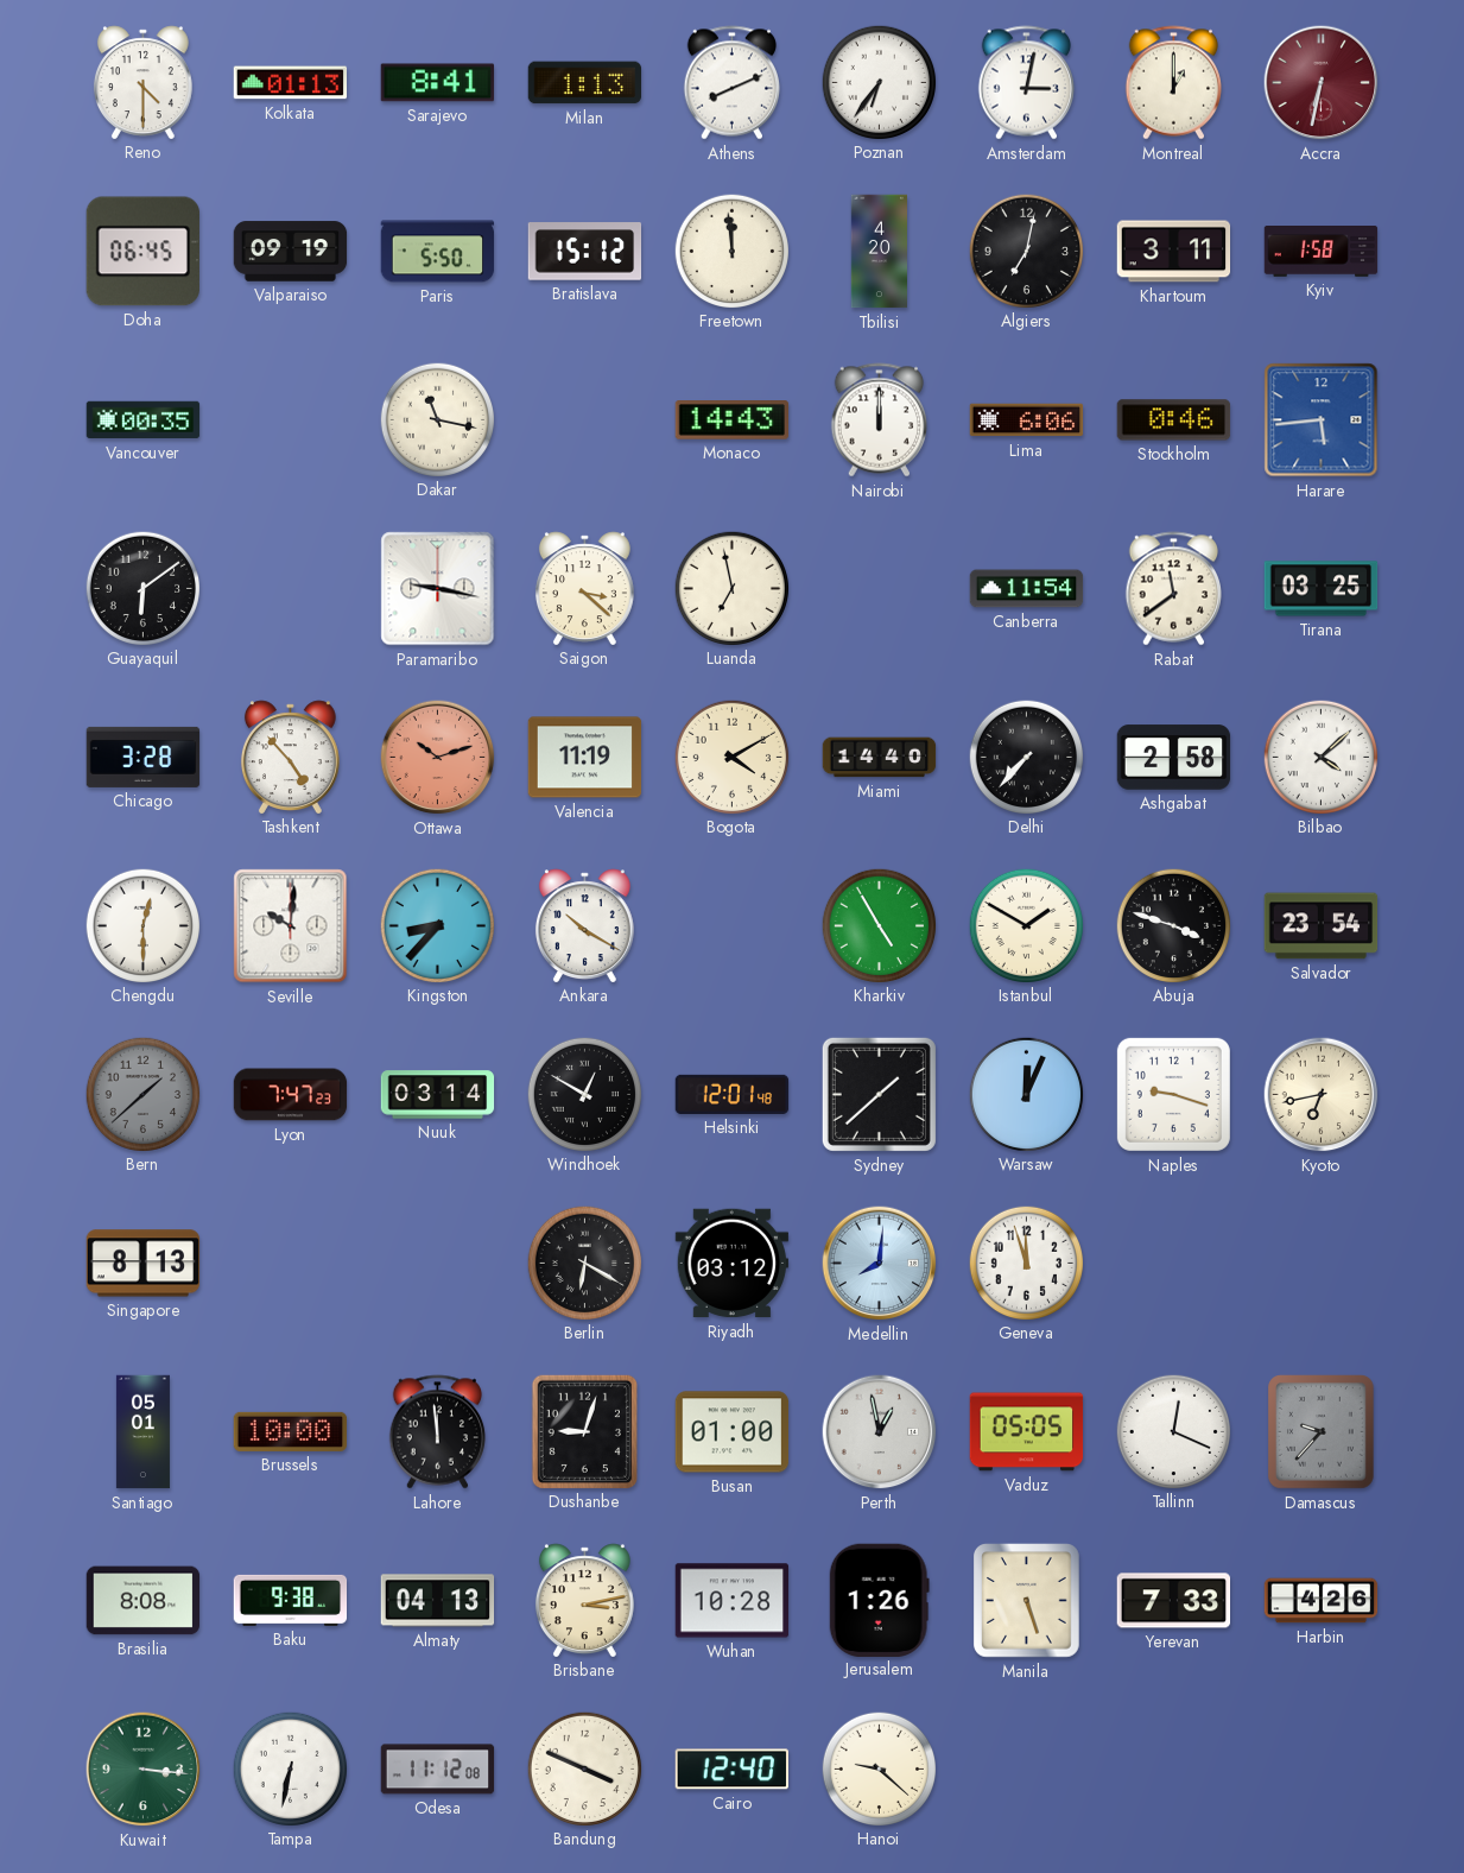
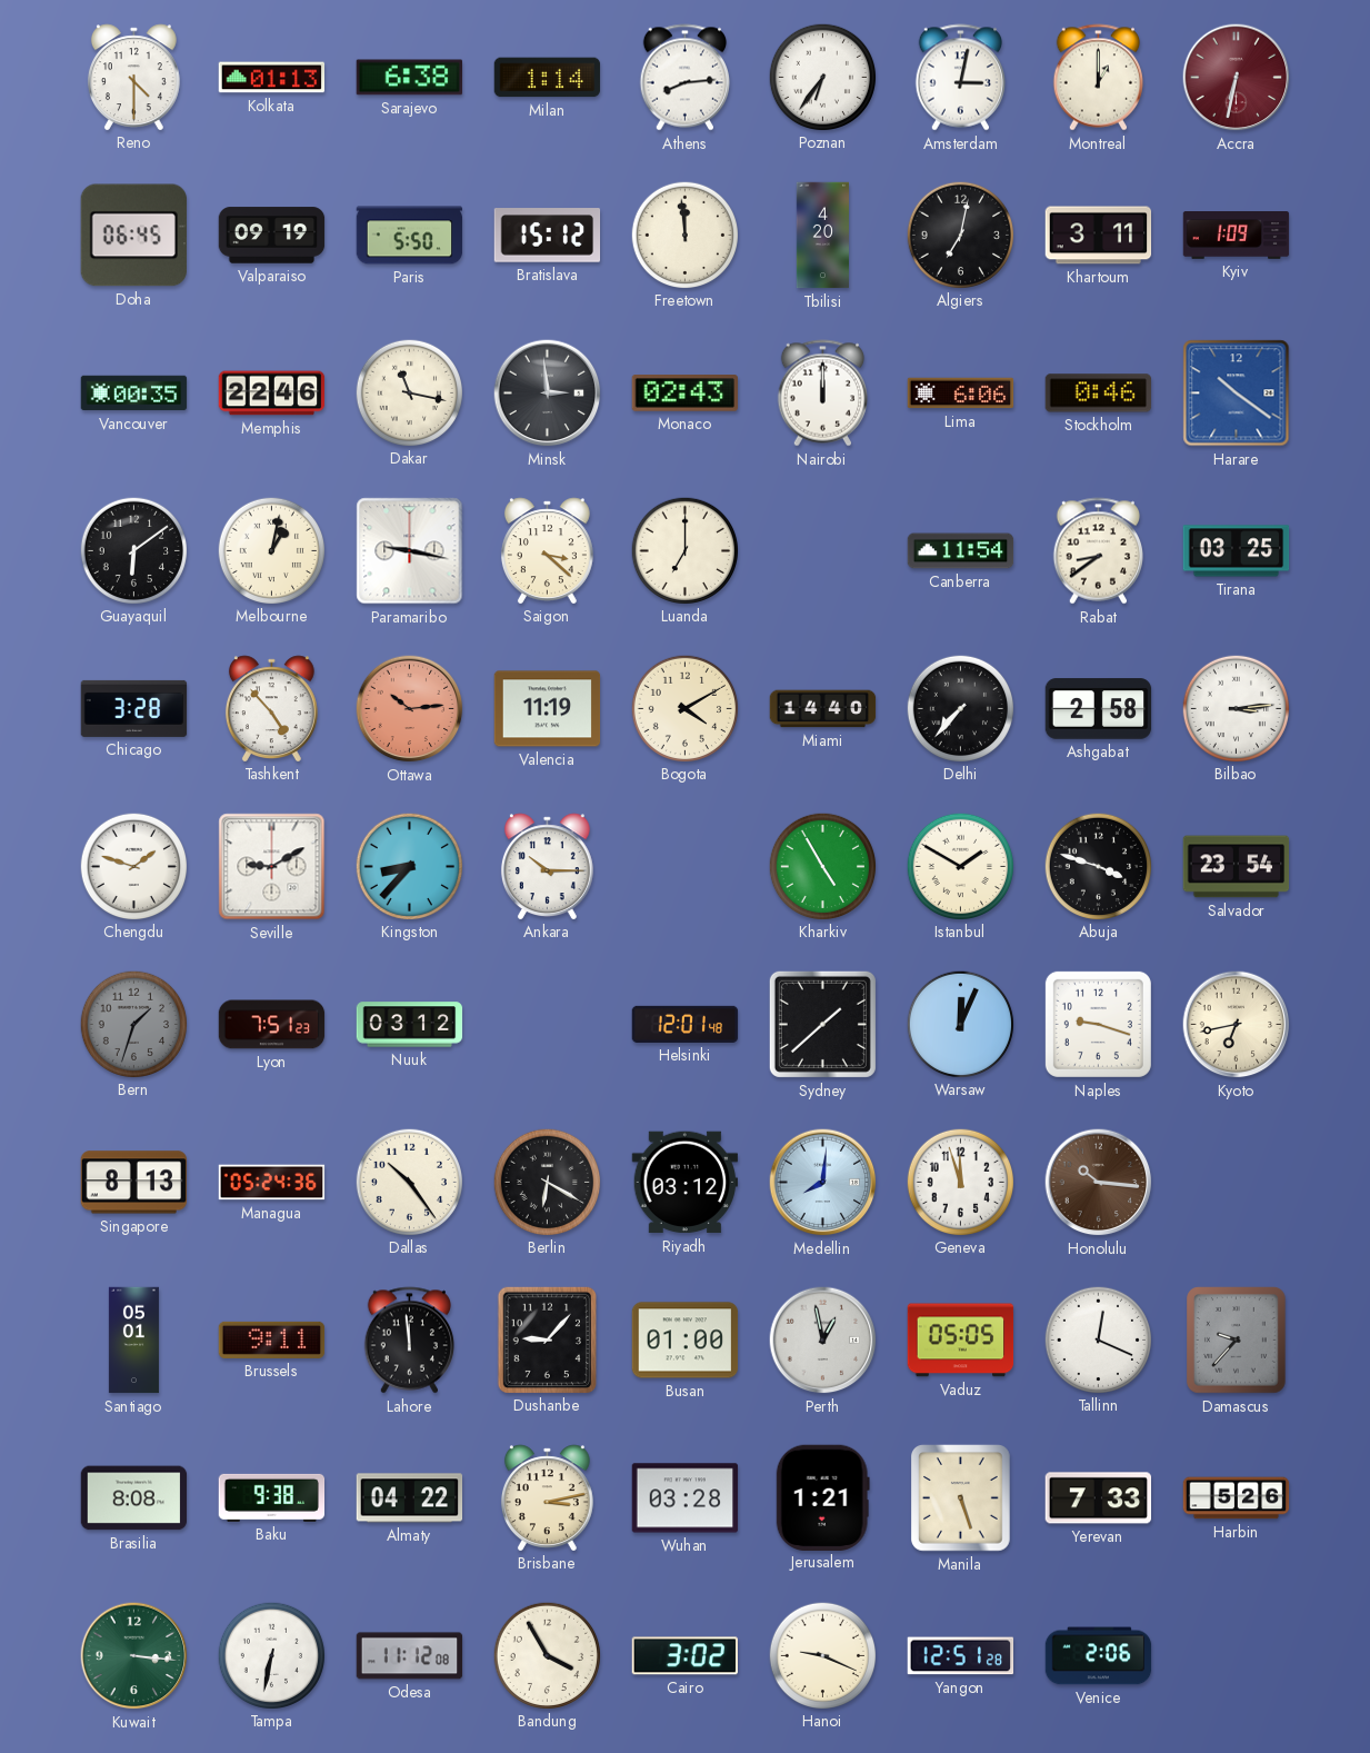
Sarajevo: 8:41 -> 6:38
Milan: 1:13 -> 1:14
Athens: 8:11 -> 8:14
Kyiv: 1:58 -> 1:09
Memphis: none -> 22:46
Minsk: none -> 2:59
Monaco: 14:43 -> 02:43
Harare: 5:44 -> 10:21
Melbourne: none -> 1:02
Luanda: 6:58 -> 7:00
Rabat: 11:39 -> 8:39
Ottawa: 10:12 -> 10:14
Bilbao: 4:08 -> 3:14
Chengdu: 12:30 -> 1:48
Seville: 10:01 -> 9:10
Ankara: 10:20 -> 10:15
Bern: 1:38 -> 1:33
Lyon: 7:47 -> 7:51
Nuuk: 03:14 -> 03:12
Windhoek: 12:50 -> none
Managua: none -> 05:24
Dallas: none -> 10:24
Honolulu: none -> 10:16
Brussels: 10:00 -> 9:11
Dushanbe: 9:03 -> 9:07
Almaty: 04:13 -> 04:22
Wuhan: 10:28 -> 03:28
Jerusalem: 1:26 -> 1:21
Harbin: 4:26 -> 5:26
Bandung: 3:49 -> 3:55
Cairo: 12:40 -> 3:02
Hanoi: 9:22 -> 9:19
Yangon: none -> 12:51
Venice: none -> 2:06
